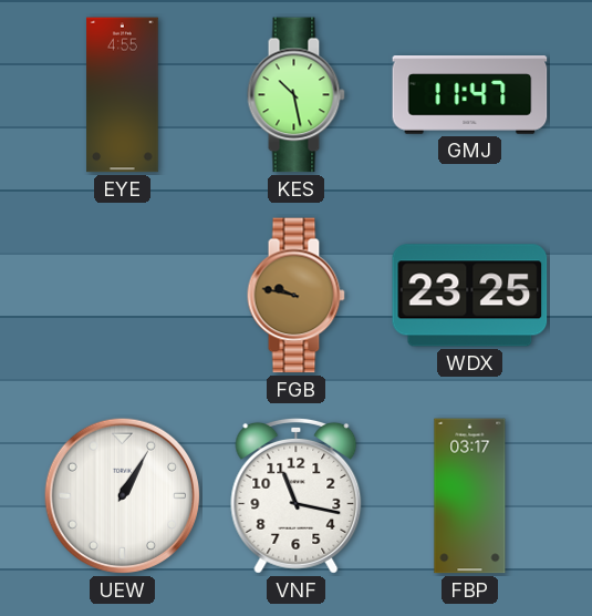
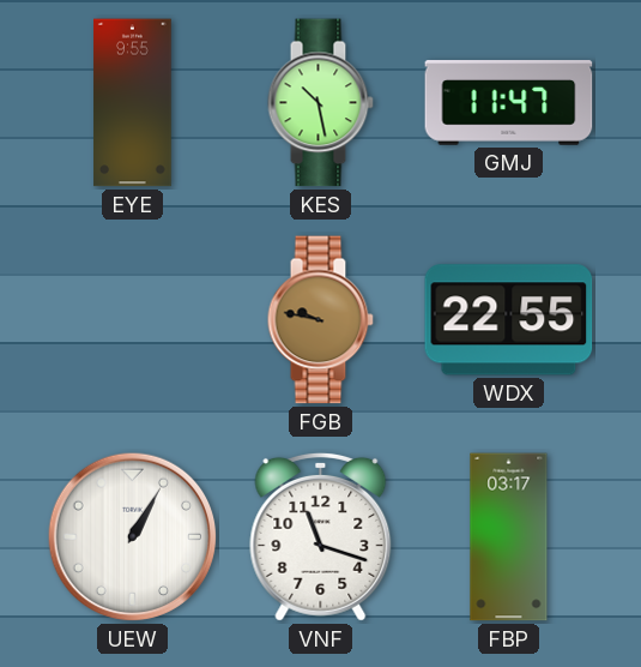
EYE: 4:55 -> 9:55
WDX: 23:25 -> 22:55
VNF: 11:17 -> 11:18
